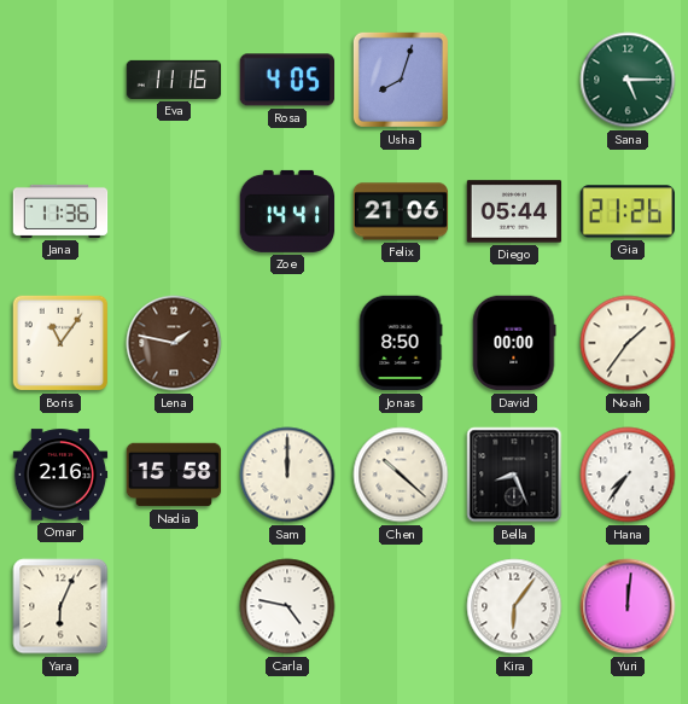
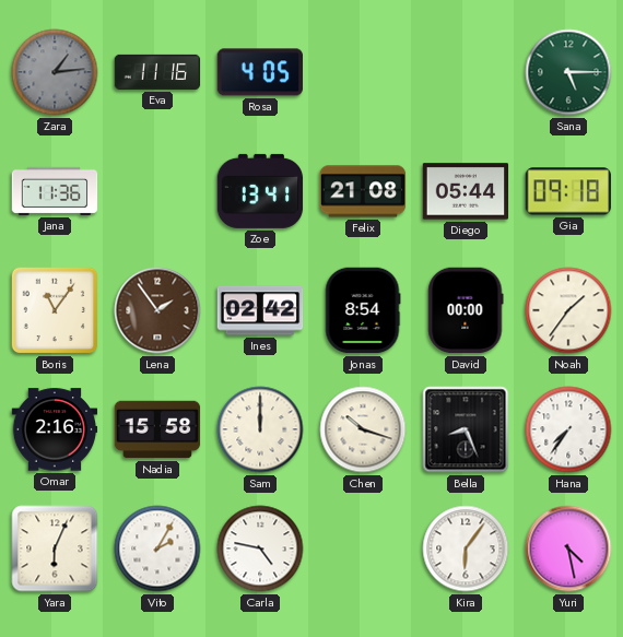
Zara: none -> 1:14
Usha: 8:03 -> none
Zoe: 14:41 -> 13:41
Felix: 21:06 -> 21:08
Gia: 21:26 -> 09:18
Lena: 1:47 -> 1:54
Ines: none -> 02:42
Jonas: 8:50 -> 8:54
Chen: 10:22 -> 10:18
Vito: none -> 2:05
Yuri: 12:01 -> 4:28
